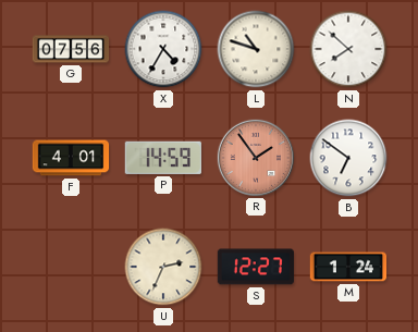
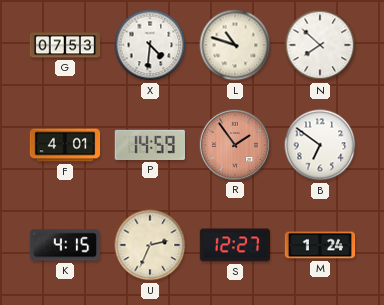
G: 07:56 -> 07:53
X: 4:35 -> 4:31
K: none -> 4:15
